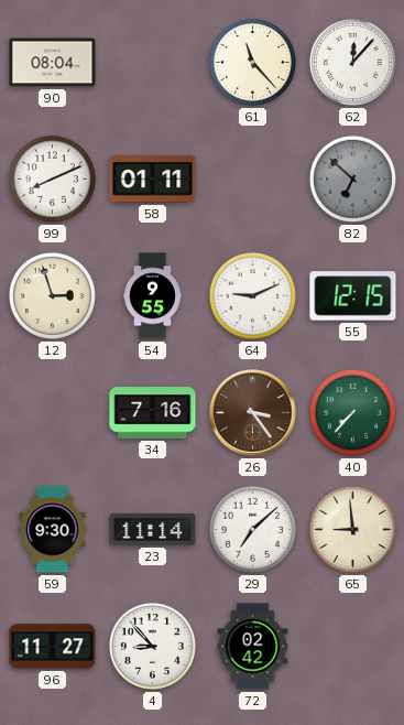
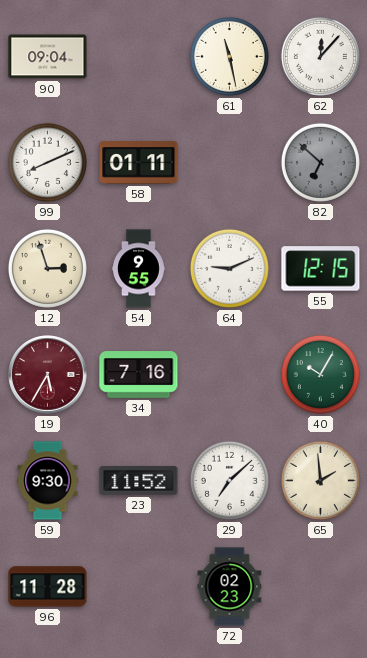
90: 08:04 -> 09:04
61: 11:23 -> 11:28
19: none -> 5:35
26: 3:24 -> none
40: 7:37 -> 10:05
23: 11:14 -> 11:52
65: 8:59 -> 1:59
96: 11:27 -> 11:28
4: 8:53 -> none
72: 02:42 -> 02:23
